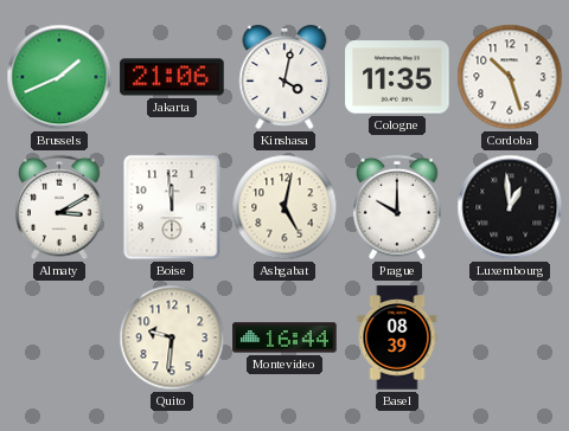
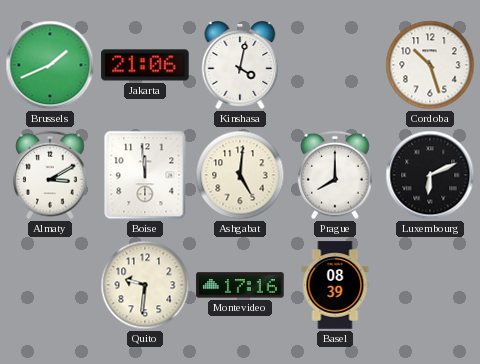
Cologne: 11:35 -> none
Ashgabat: 5:02 -> 5:01
Prague: 10:00 -> 8:00
Luxembourg: 12:59 -> 6:11
Montevideo: 16:44 -> 17:16
